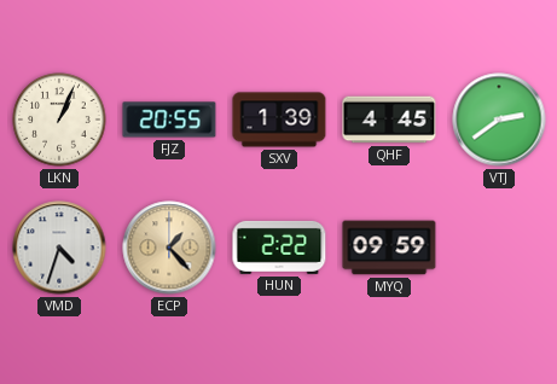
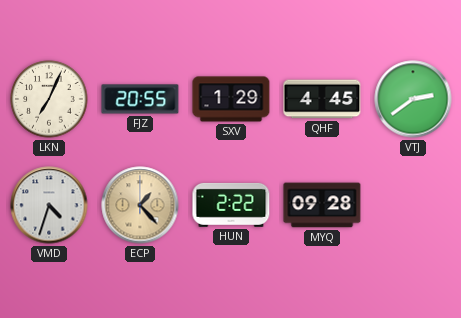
LKN: 1:04 -> 7:04
SXV: 1:39 -> 1:29
MYQ: 09:59 -> 09:28
